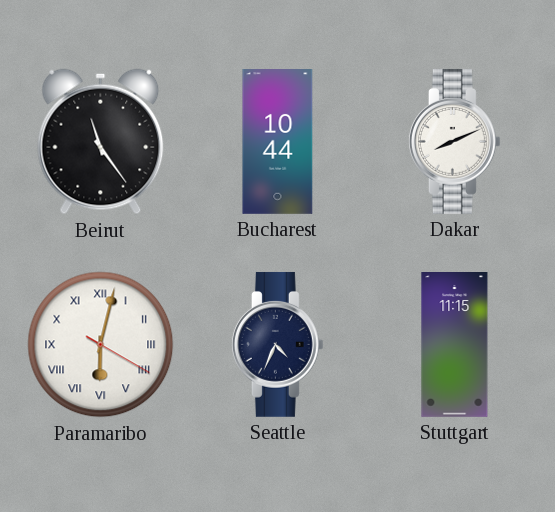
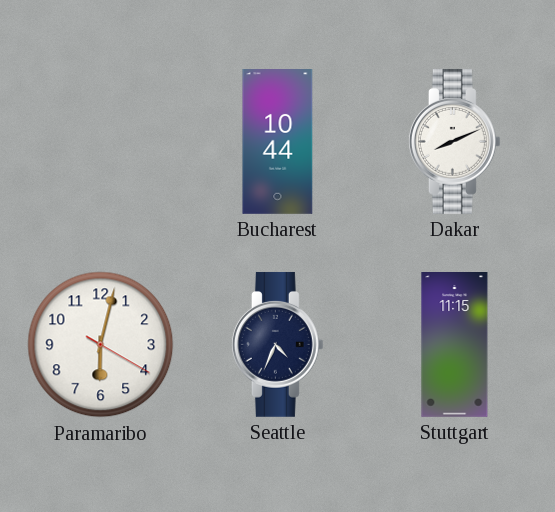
Beirut: 11:24 -> none
Paramaribo numerals: Roman -> Arabic
